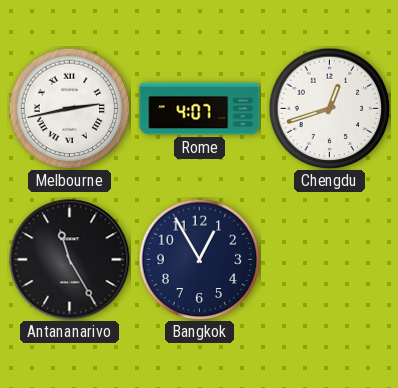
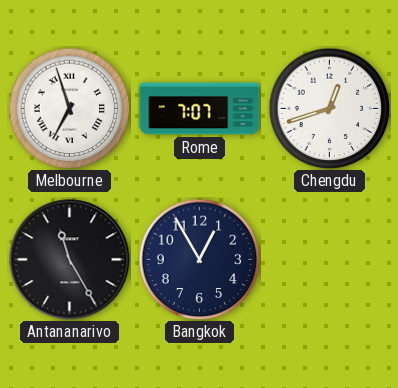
Melbourne: 2:43 -> 6:57
Rome: 4:07 -> 7:07
